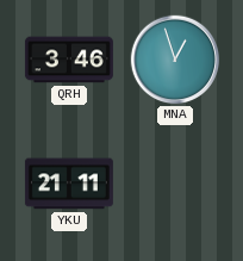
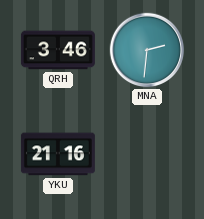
MNA: 12:57 -> 2:31
YKU: 21:11 -> 21:16
